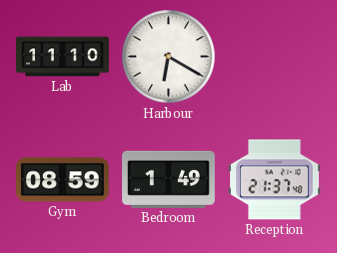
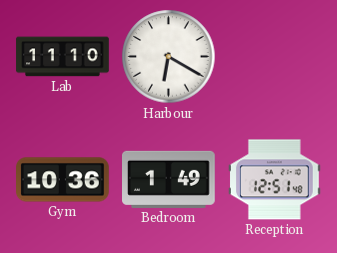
Gym: 08:59 -> 10:36
Reception: 21:37 -> 12:51
